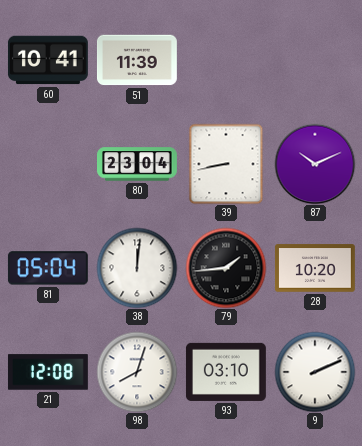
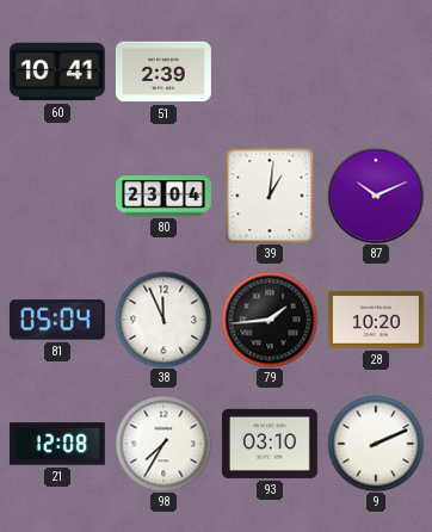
51: 11:39 -> 2:39
39: 8:43 -> 1:01
38: 12:01 -> 11:56
98: 8:03 -> 7:35
